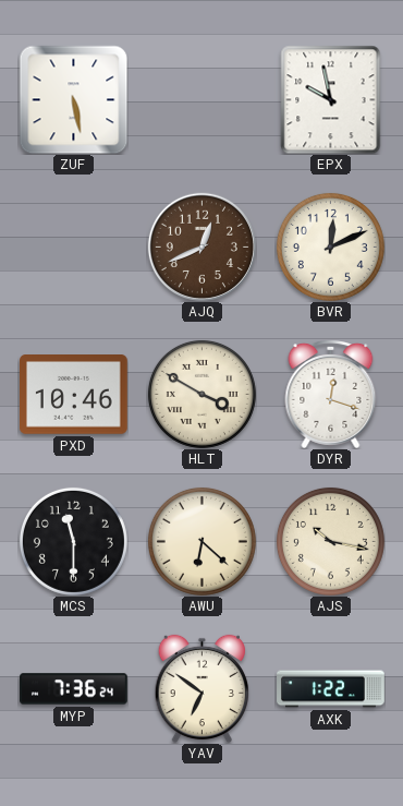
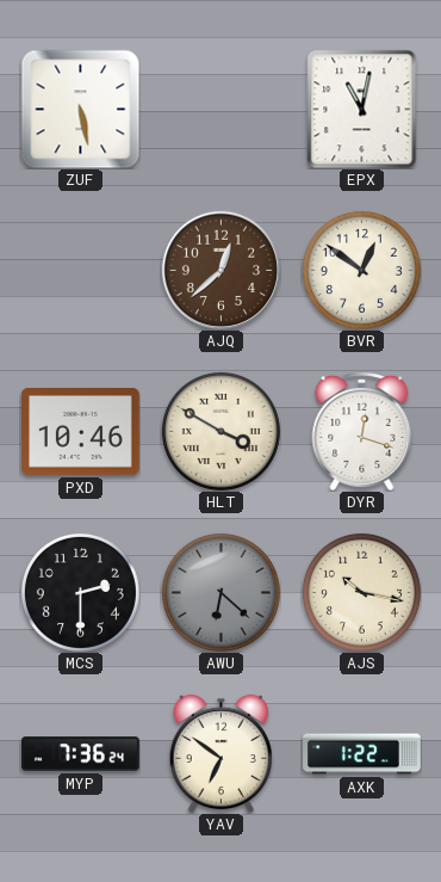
EPX: 9:58 -> 11:02
AJQ: 12:41 -> 12:38
BVR: 12:11 -> 12:51
MCS: 11:30 -> 2:30
AWU dial: cream -> grey
